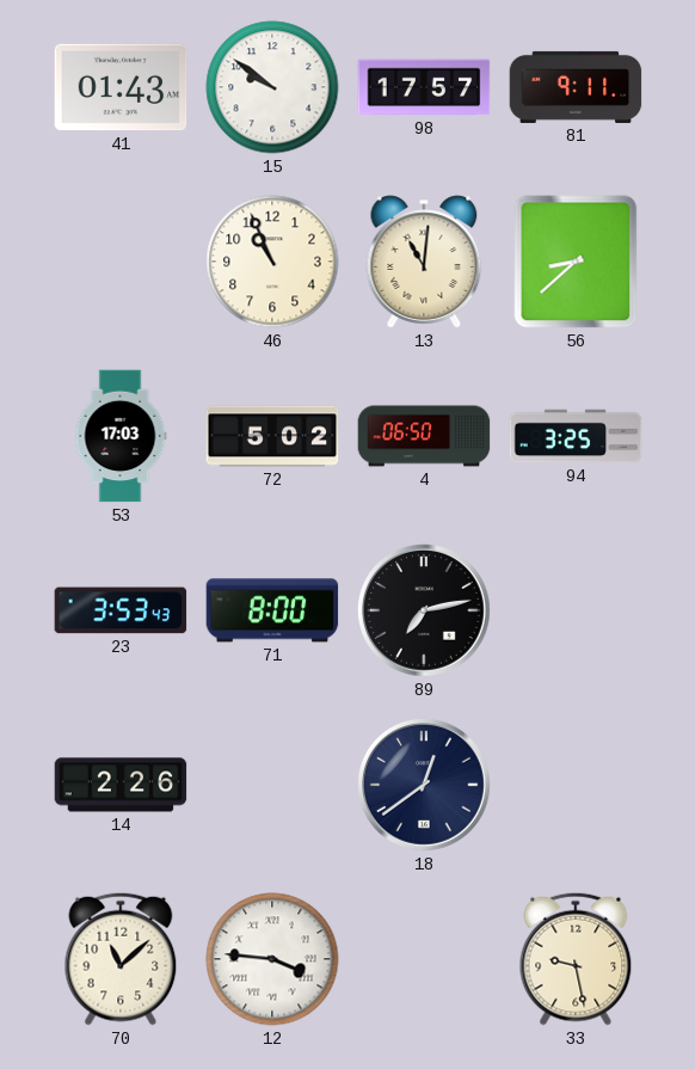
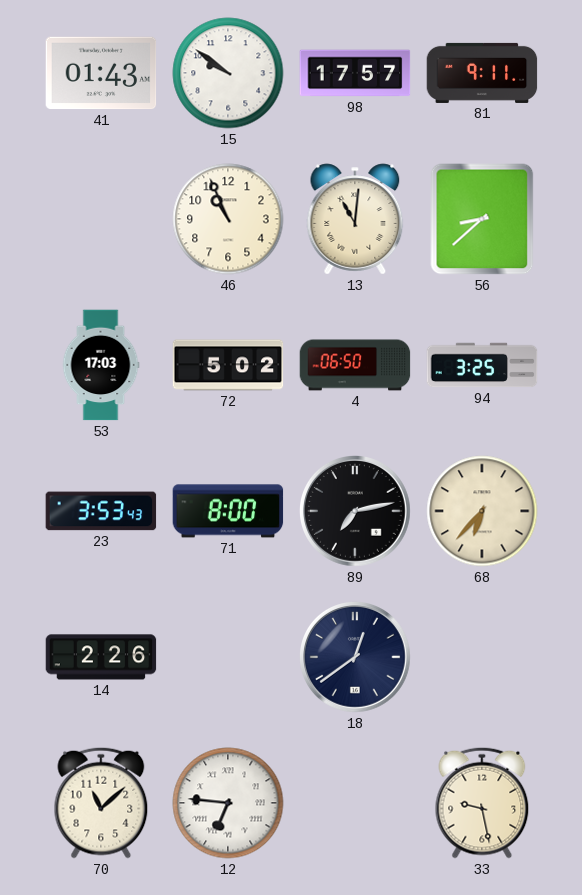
68: none -> 6:37
12: 3:46 -> 6:46
